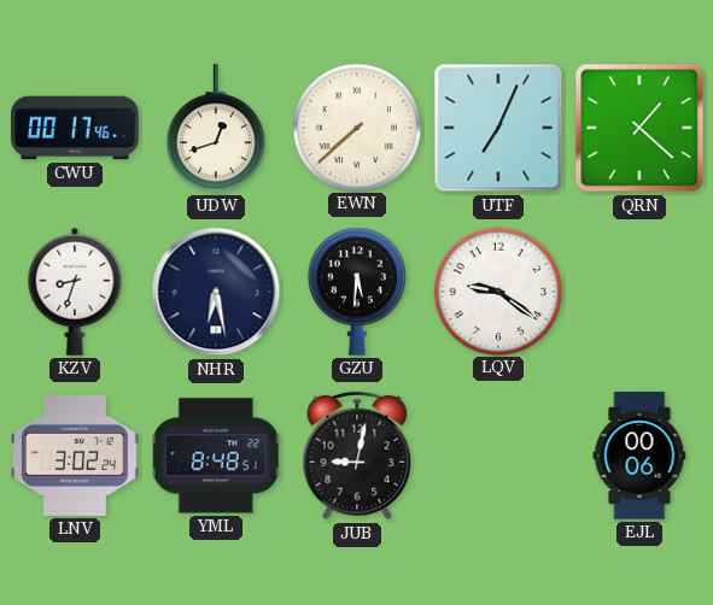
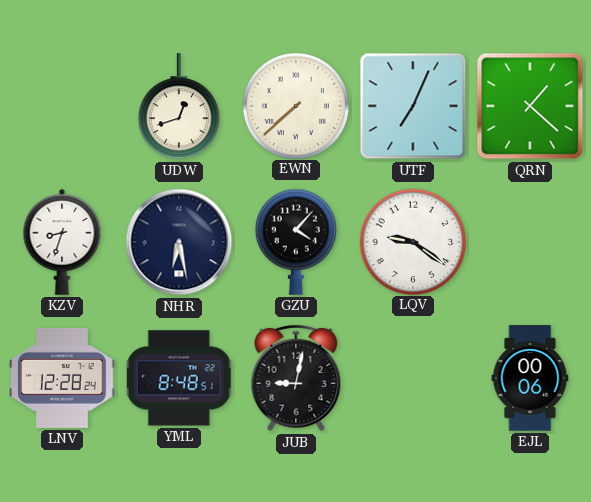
CWU: 00:17 -> none
GZU: 5:31 -> 4:07
LNV: 3:02 -> 12:28
